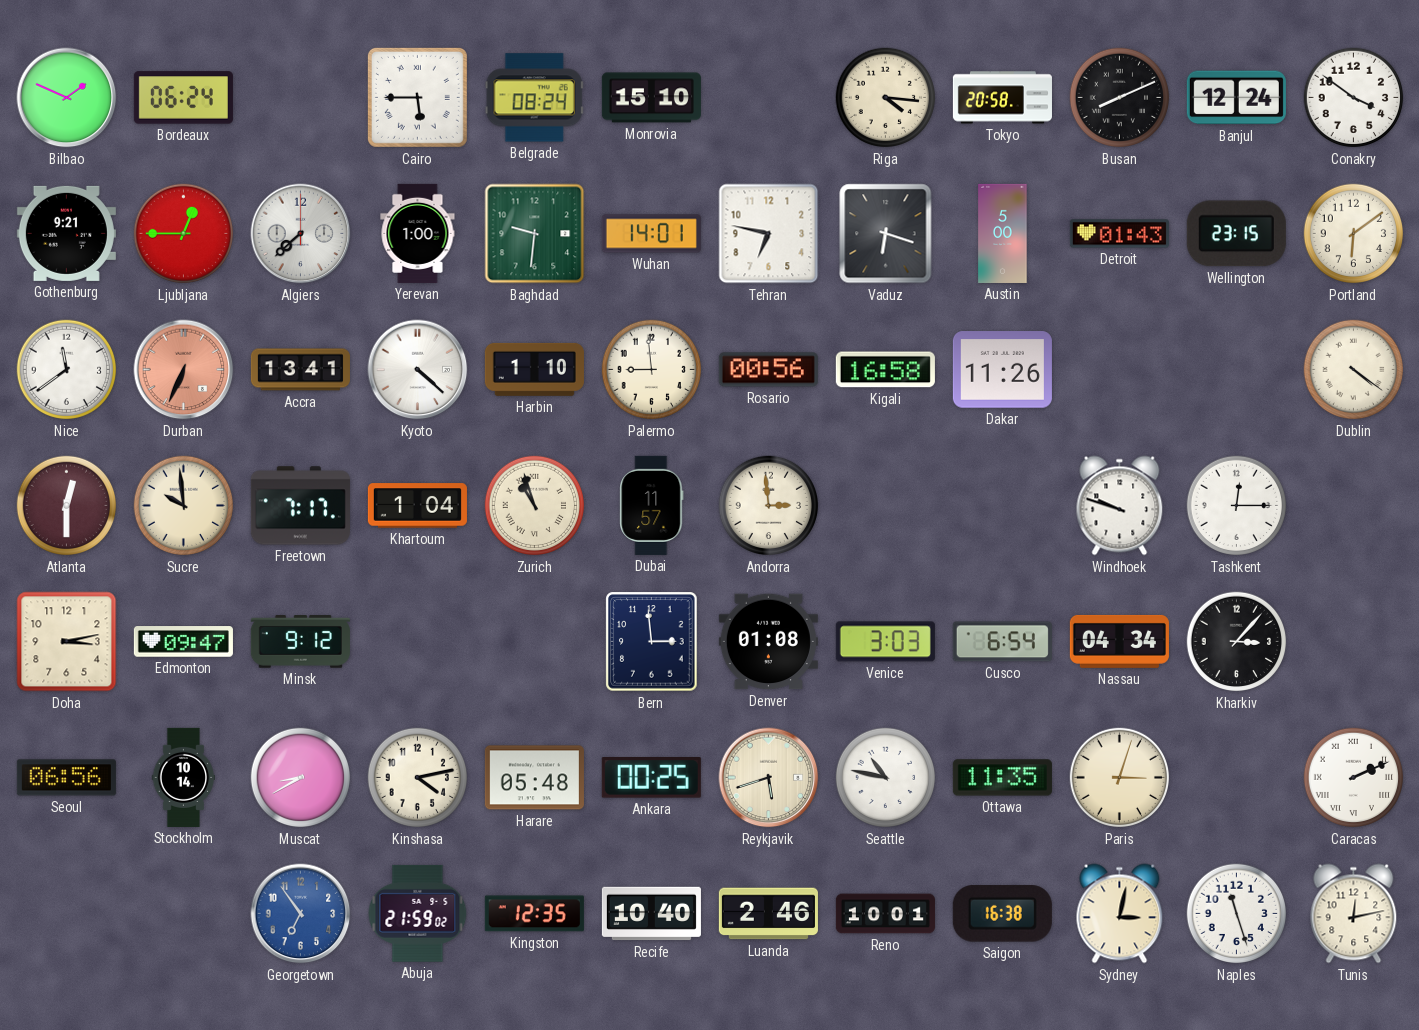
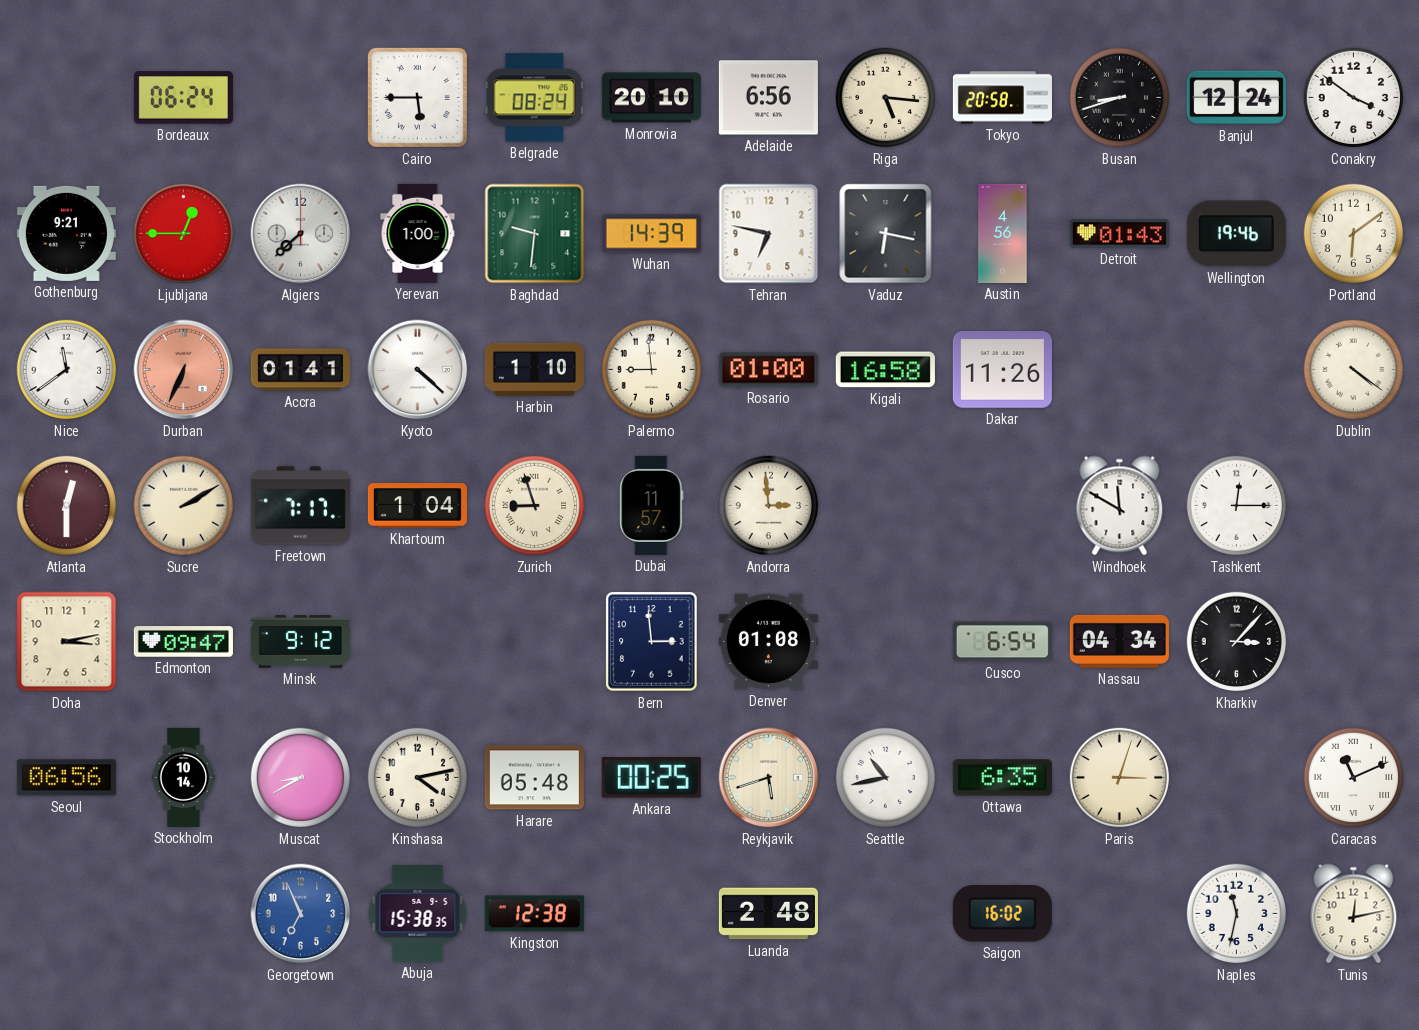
Bilbao: 1:49 -> none
Monrovia: 15:10 -> 20:10
Adelaide: none -> 6:56
Riga: 4:16 -> 5:16
Busan: 8:11 -> 8:42
Wuhan: 14:01 -> 14:39
Vaduz: 6:18 -> 6:17
Austin: 5:00 -> 4:56
Wellington: 23:15 -> 19:46
Accra: 13:41 -> 01:41
Rosario: 00:56 -> 01:00
Sucre: 9:59 -> 2:10
Zurich: 10:57 -> 8:57
Windhoek: 9:48 -> 11:50
Venice: 3:03 -> none
Seattle: 10:47 -> 10:43
Ottawa: 11:35 -> 6:35
Caracas: 2:11 -> 11:11
Georgetown: 6:54 -> 6:56
Abuja: 21:59 -> 15:38
Kingston: 12:35 -> 12:38
Recife: 10:40 -> none
Luanda: 2:46 -> 2:48
Reno: 10:01 -> none
Saigon: 16:38 -> 16:02
Sydney: 3:02 -> none
Naples: 11:27 -> 11:32
